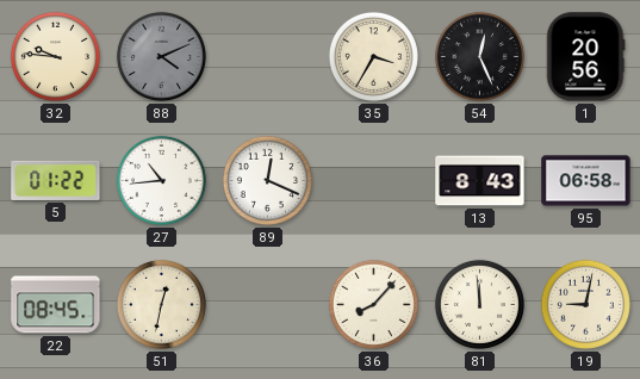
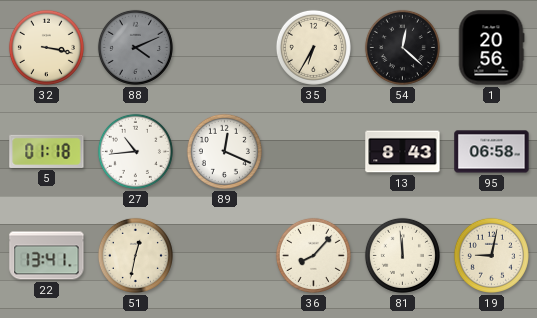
32: 9:46 -> 3:17
35: 3:35 -> 6:35
54: 12:26 -> 12:22
5: 01:22 -> 01:18
22: 08:45 -> 13:41
